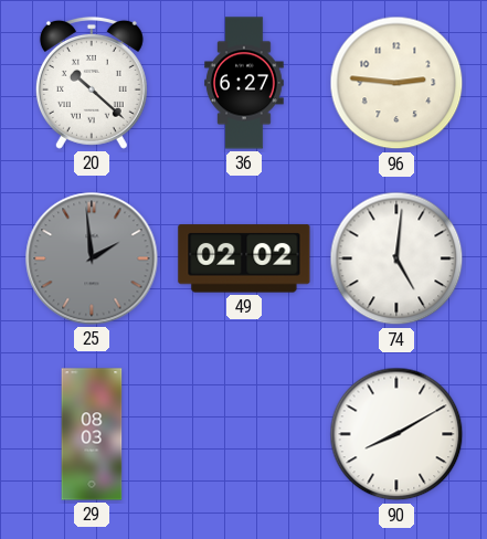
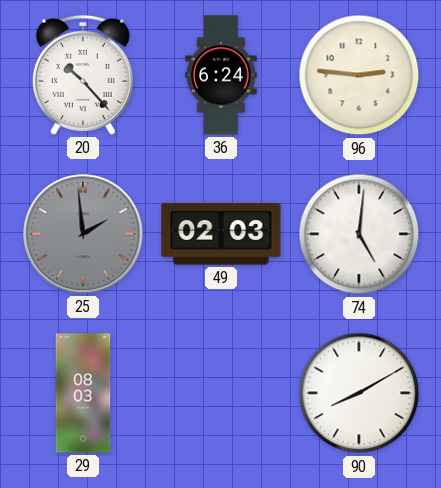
20: 10:22 -> 10:23
36: 6:27 -> 6:24
49: 02:02 -> 02:03
